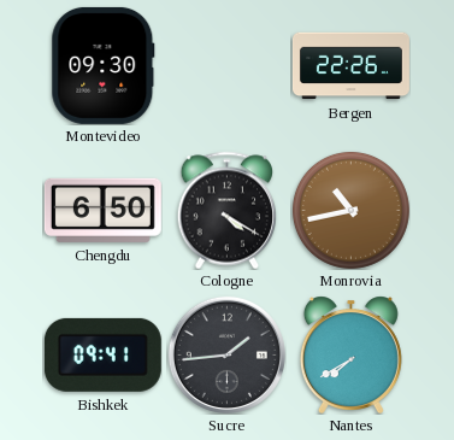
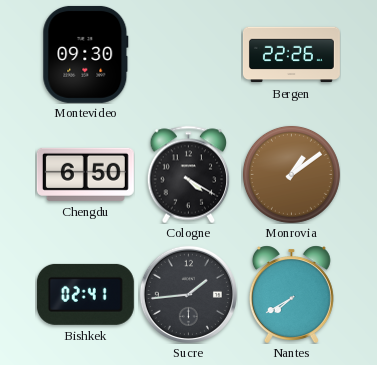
Monrovia: 10:43 -> 1:09
Bishkek: 09:41 -> 02:41
